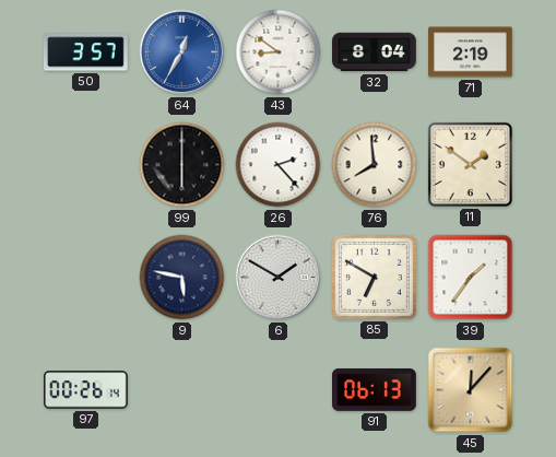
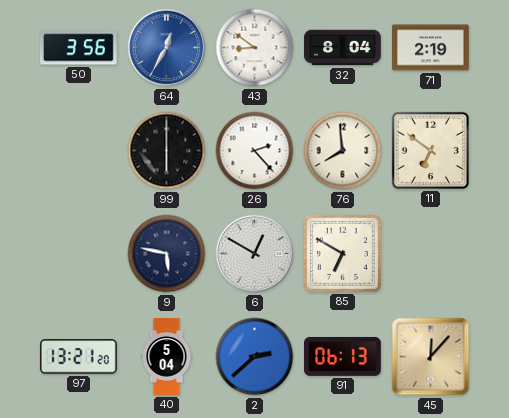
50: 3:57 -> 3:56
11: 1:51 -> 6:51
6: 1:50 -> 12:50
39: 1:36 -> none
97: 00:26 -> 13:21
40: none -> 5:04
2: none -> 2:38
